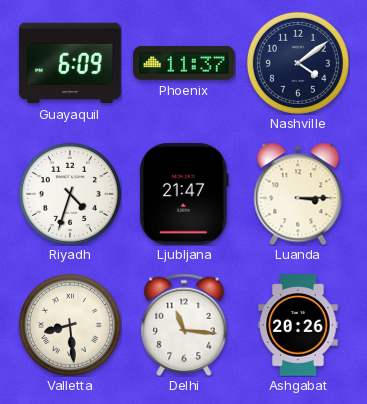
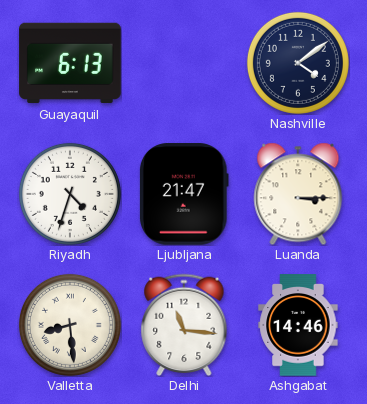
Guayaquil: 6:09 -> 6:13
Phoenix: 11:37 -> none
Ashgabat: 20:26 -> 14:46
